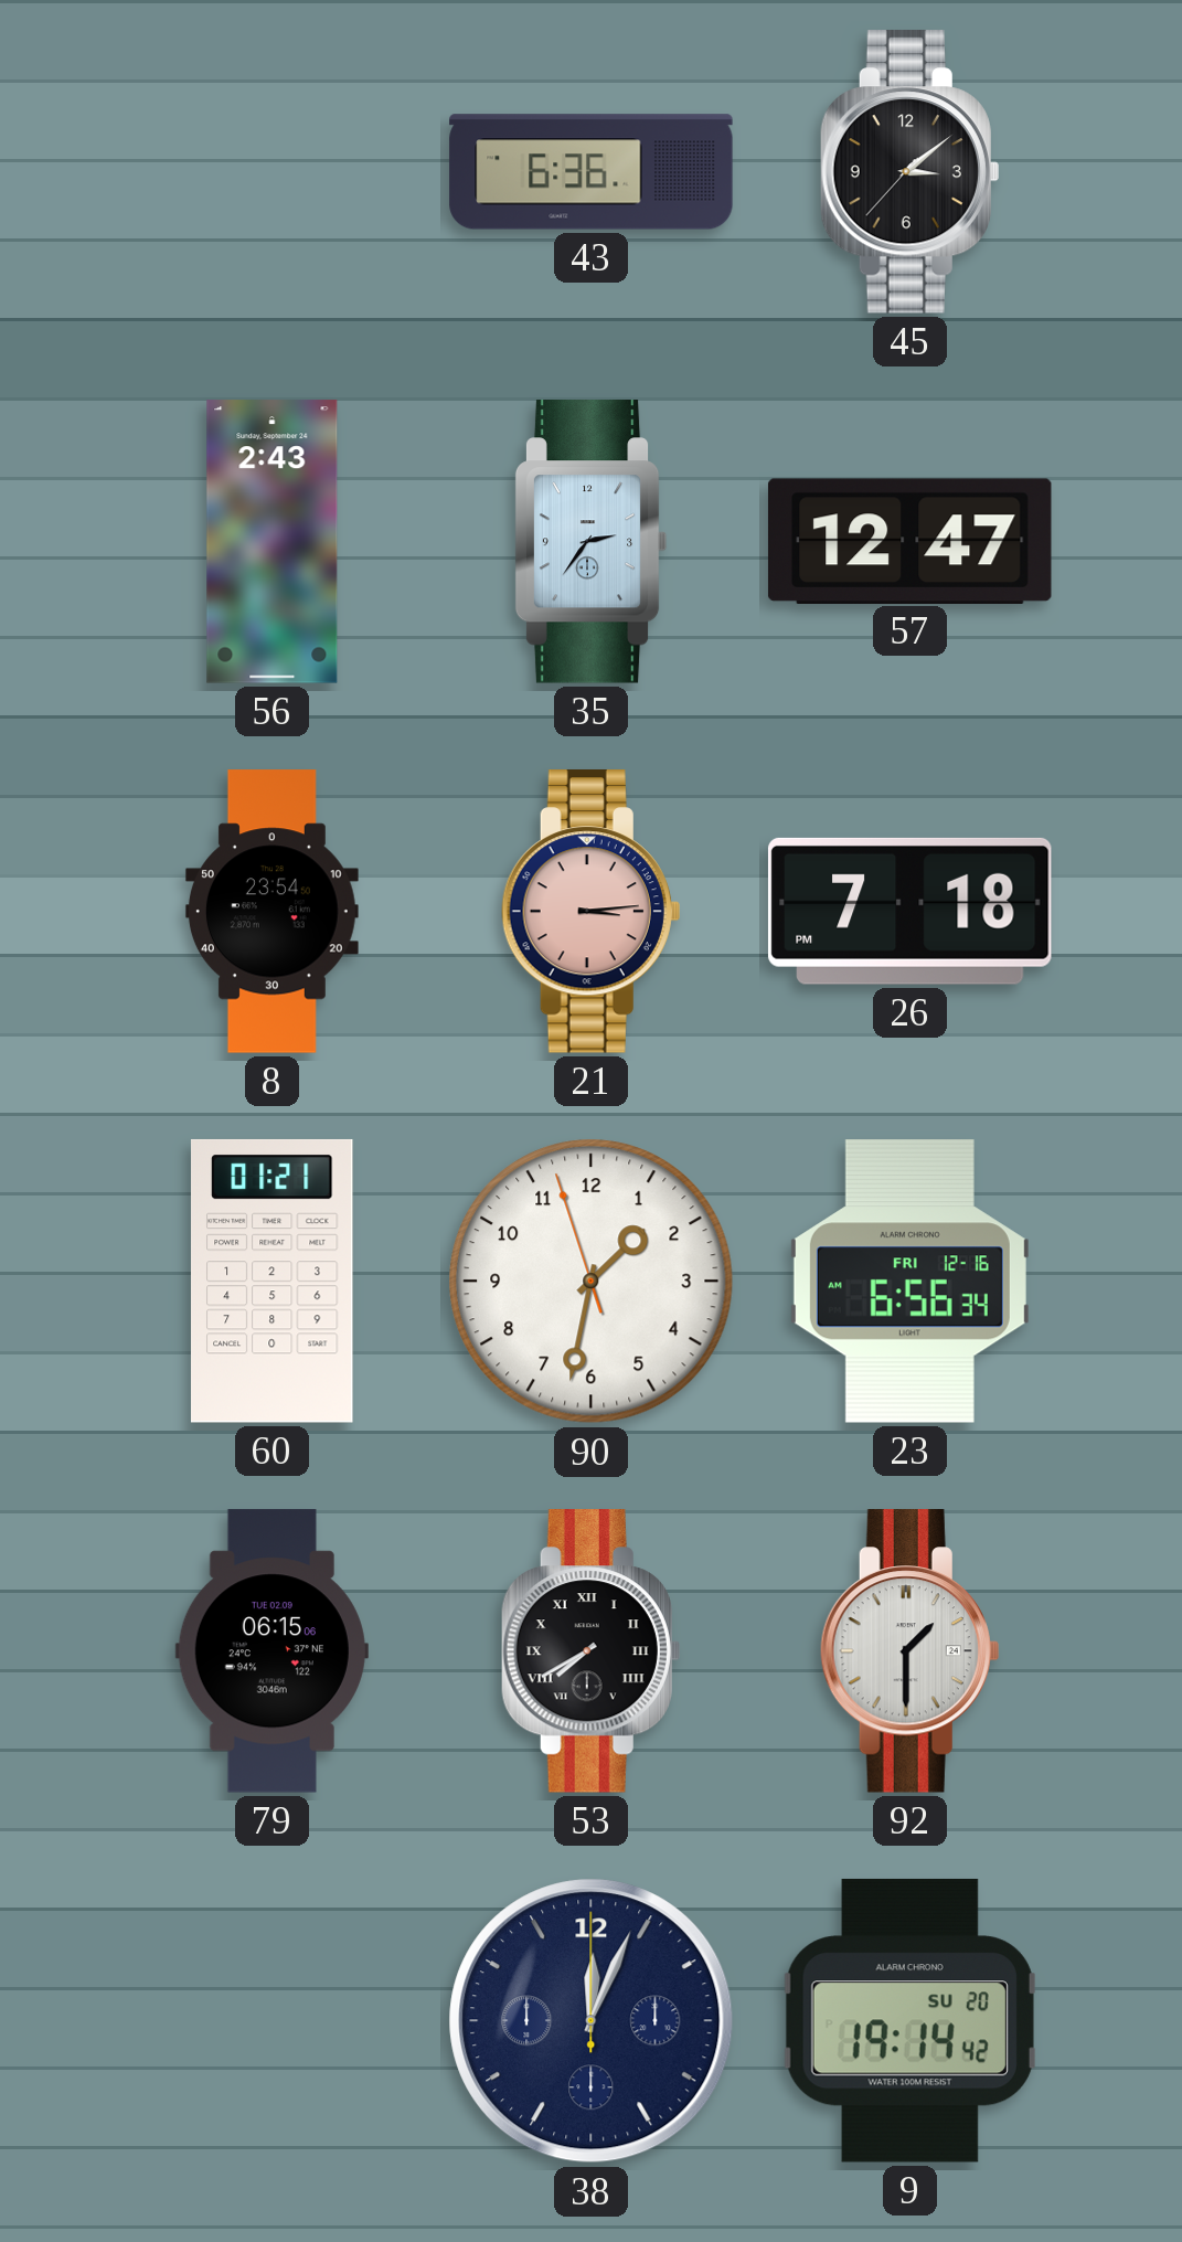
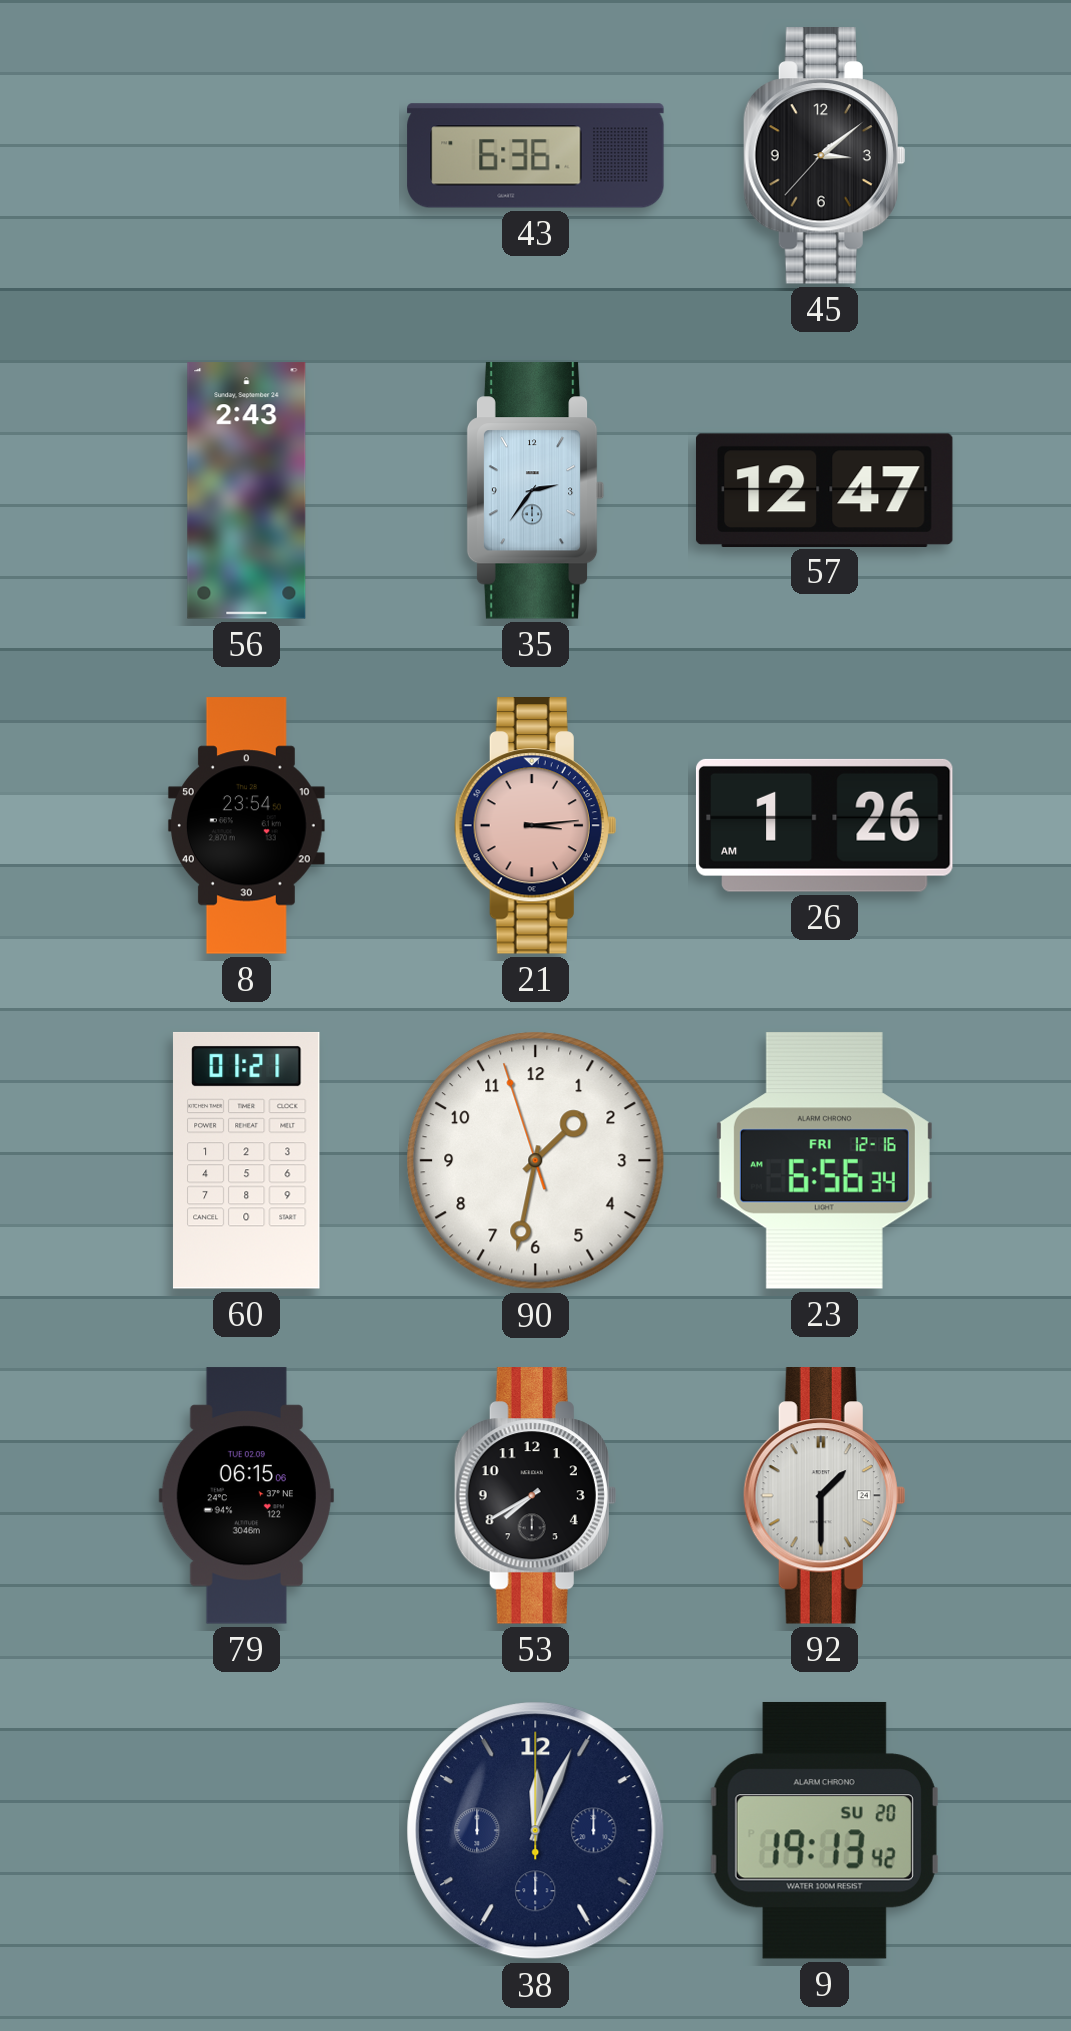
26: 7:18 -> 1:26
53 numerals: Roman -> Arabic
9: 19:14 -> 19:13
